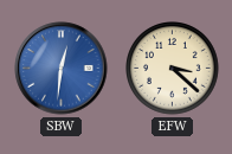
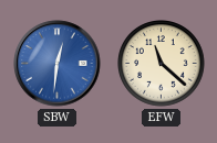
EFW: 3:22 -> 11:22
